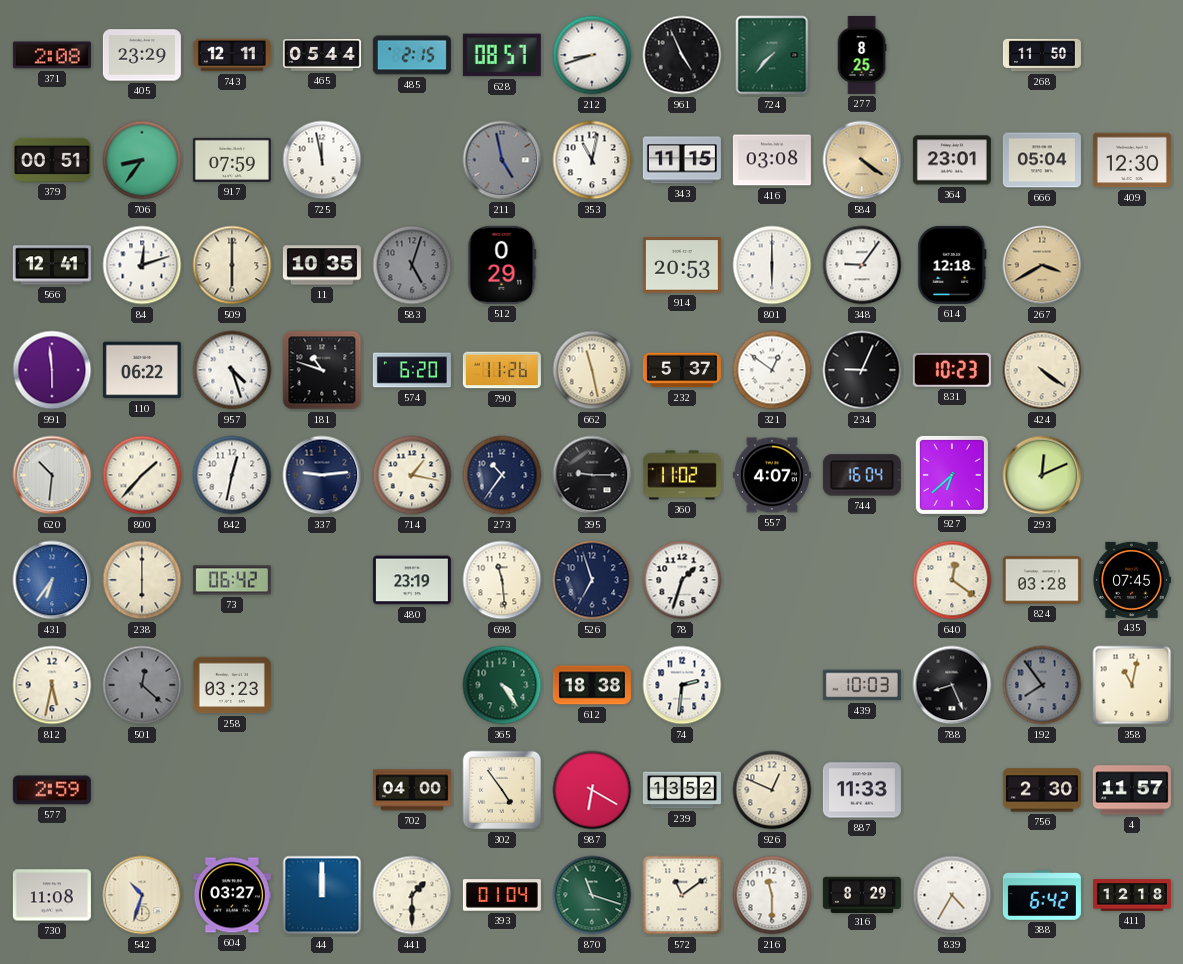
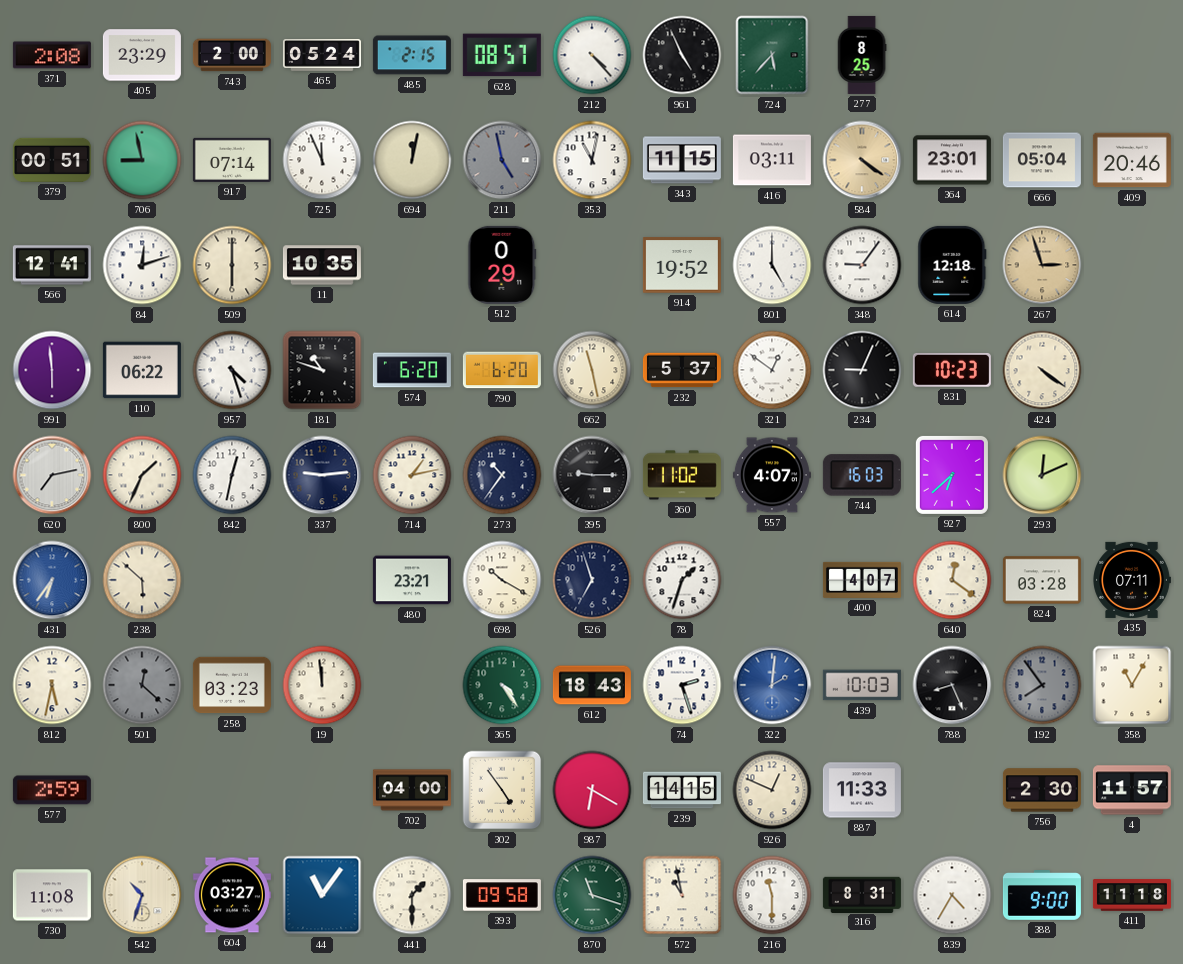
743: 12:11 -> 2:00
465: 05:44 -> 05:24
212: 8:42 -> 4:23
724: 7:37 -> 5:37
268: 11:50 -> none
706: 8:36 -> 8:58
917: 07:59 -> 07:14
725: 11:58 -> 11:56
694: none -> 12:02
416: 03:08 -> 03:11
409: 12:30 -> 20:46
583: 5:03 -> none
914: 20:53 -> 19:52
801: 6:00 -> 5:00
267: 3:40 -> 2:57
790: 11:26 -> 6:20
620: 10:31 -> 7:13
800: 1:37 -> 1:34
714: 1:17 -> 1:13
744: 16:04 -> 16:03
238: 6:00 -> 5:52
73: 06:42 -> none
480: 23:19 -> 23:21
698: 11:29 -> 10:20
400: none -> 4:07
435: 07:45 -> 07:11
19: none -> 11:59
612: 18:38 -> 18:43
74: 2:31 -> 2:27
322: none -> 2:01
358: 11:02 -> 11:05
239: 13:52 -> 14:15
44: 12:00 -> 11:06
393: 01:04 -> 09:58
572: 11:09 -> 10:58
316: 8:29 -> 8:31
388: 6:42 -> 9:00
411: 12:18 -> 11:18
